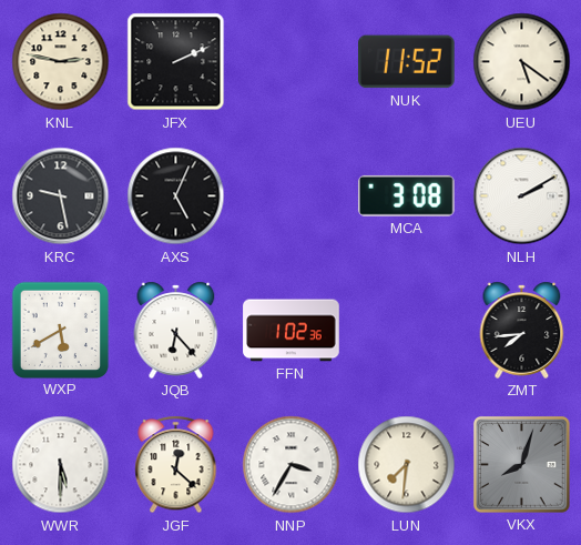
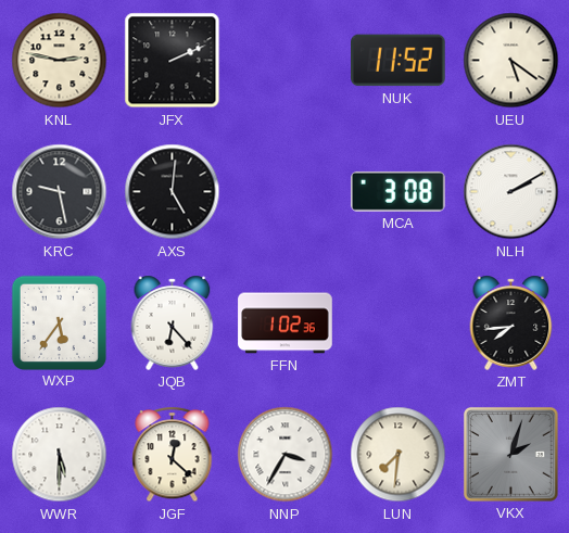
AXS: 5:04 -> 5:01
WXP: 5:40 -> 5:36
VKX: 8:03 -> 2:03
